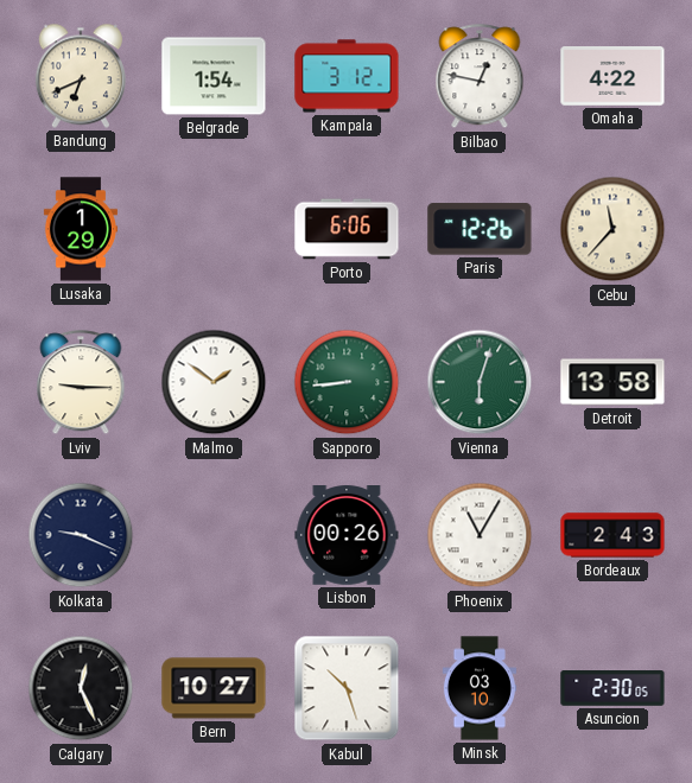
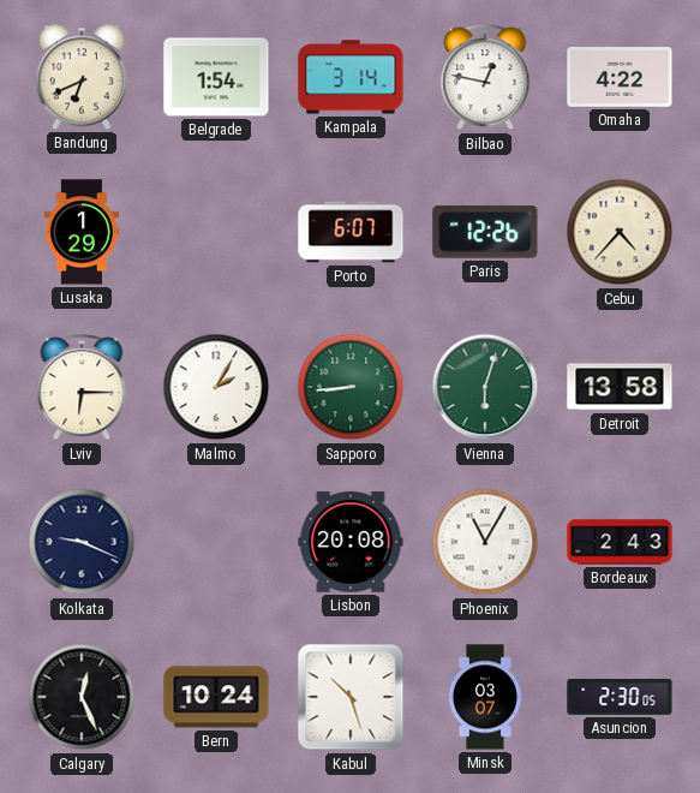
Kampala: 3:12 -> 3:14
Porto: 6:06 -> 6:07
Cebu: 11:37 -> 4:37
Lviv: 9:15 -> 6:15
Malmo: 1:51 -> 2:05
Lisbon: 00:26 -> 20:08
Bern: 10:27 -> 10:24
Minsk: 03:10 -> 03:07
